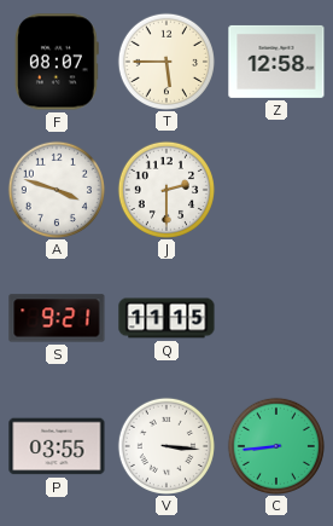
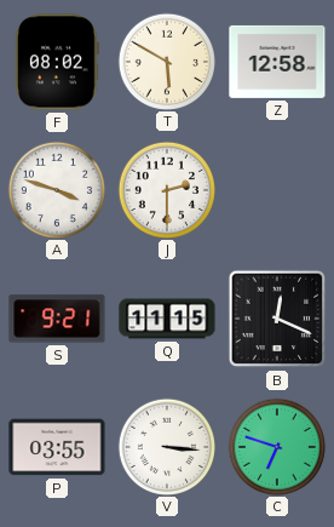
F: 08:07 -> 08:02
T: 5:45 -> 5:50
B: none -> 12:19
C: 8:44 -> 6:48
